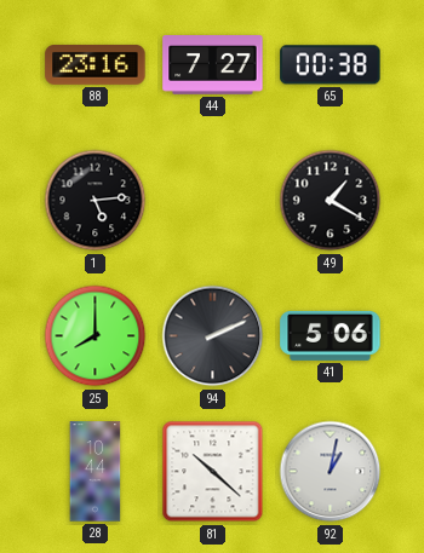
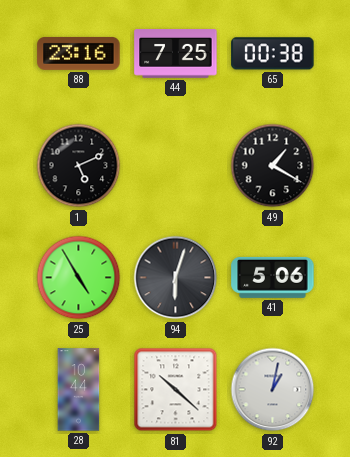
44: 7:27 -> 7:25
1: 5:14 -> 5:11
25: 8:00 -> 4:55
94: 2:11 -> 6:03
